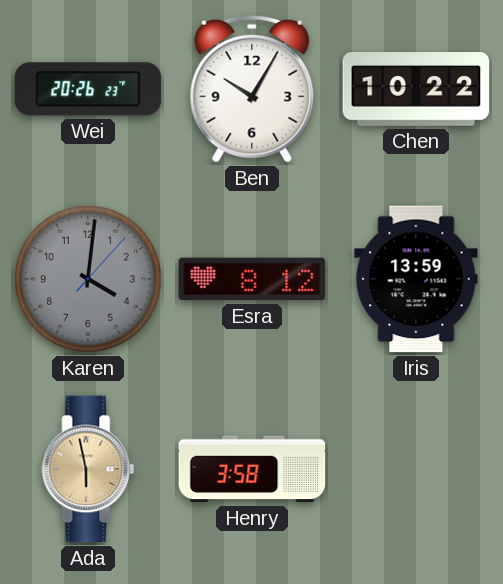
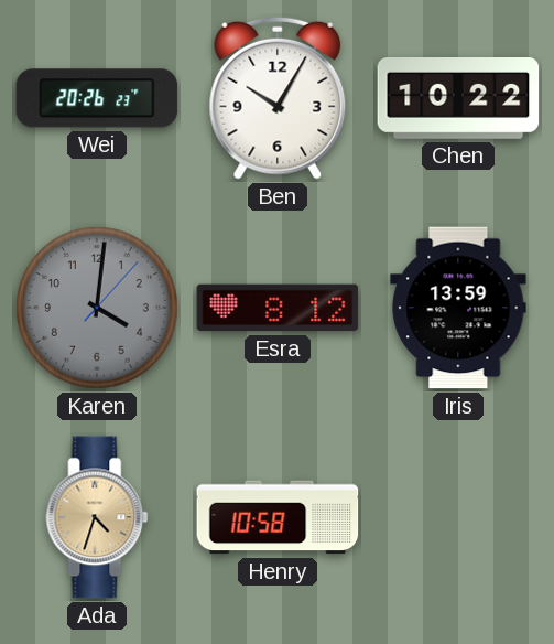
Ada: 5:58 -> 4:33
Henry: 3:58 -> 10:58
